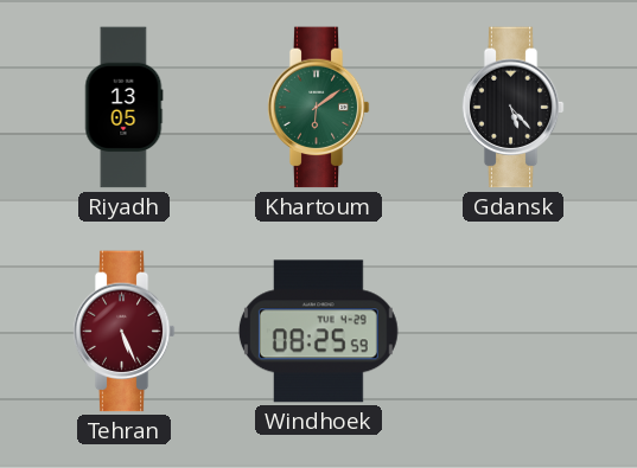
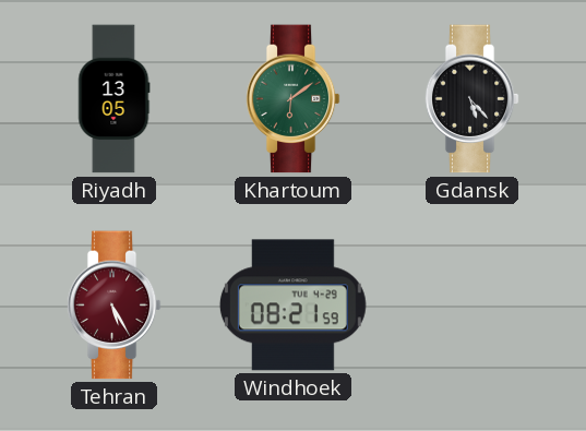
Tehran: 5:26 -> 5:25
Windhoek: 08:25 -> 08:21
